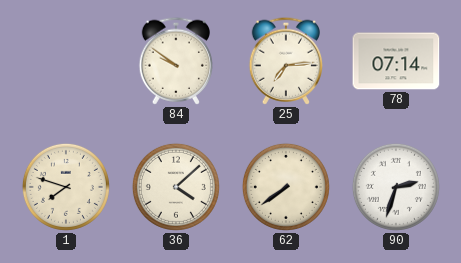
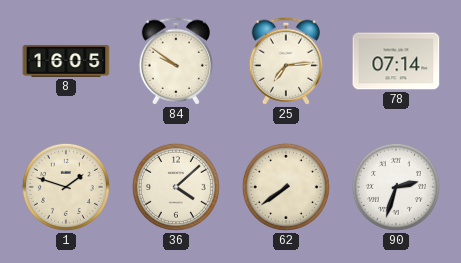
8: none -> 16:05
1: 7:48 -> 1:48
